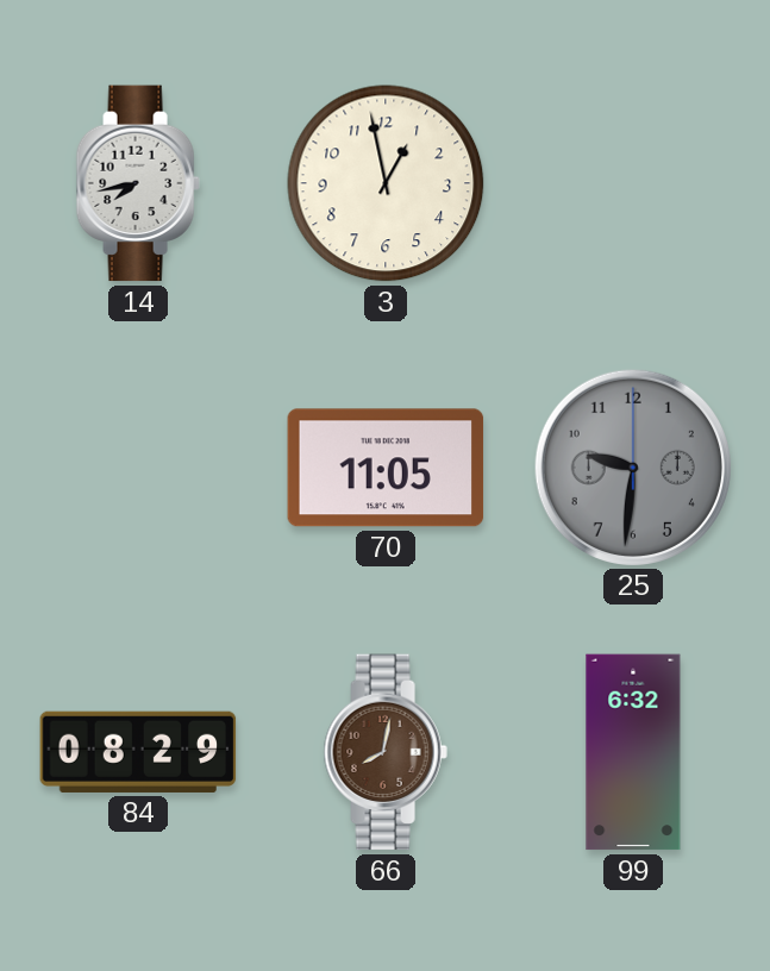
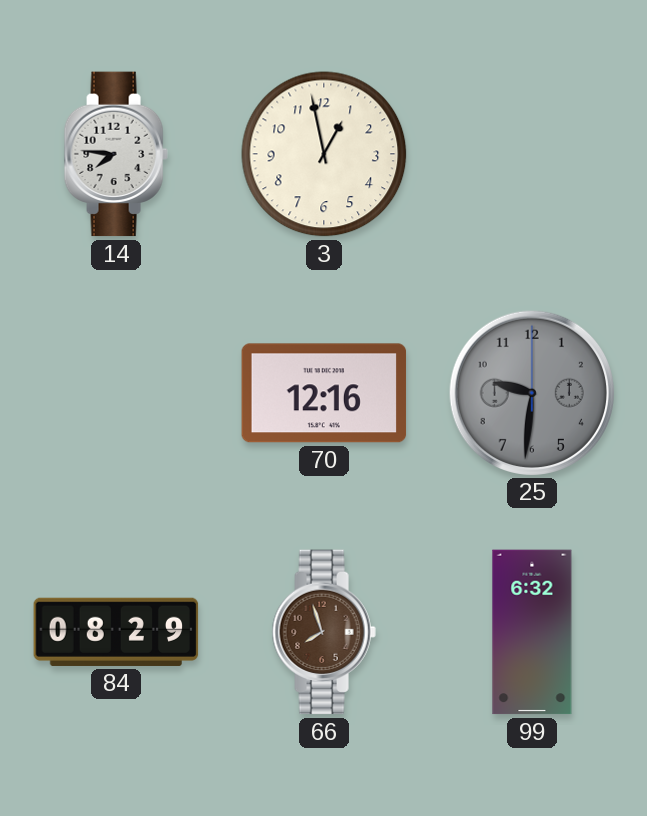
14: 7:43 -> 7:46
70: 11:05 -> 12:16
66: 8:02 -> 7:57
